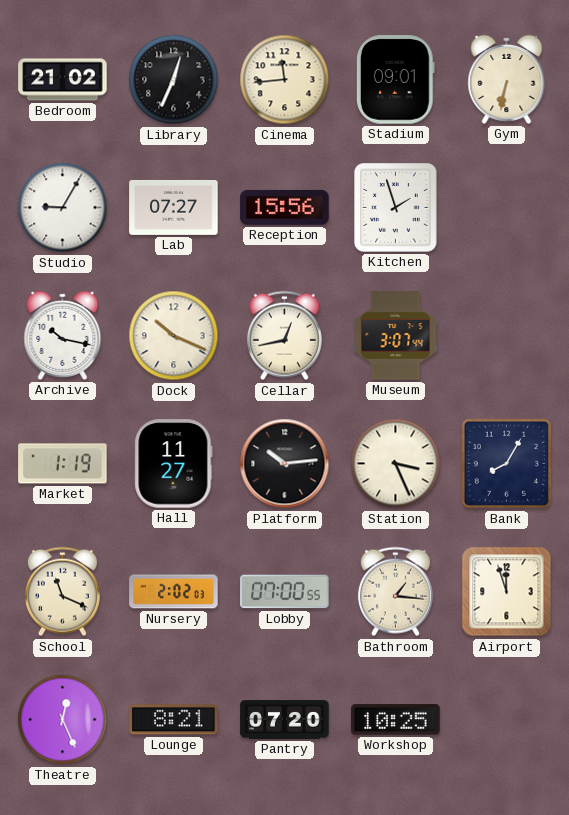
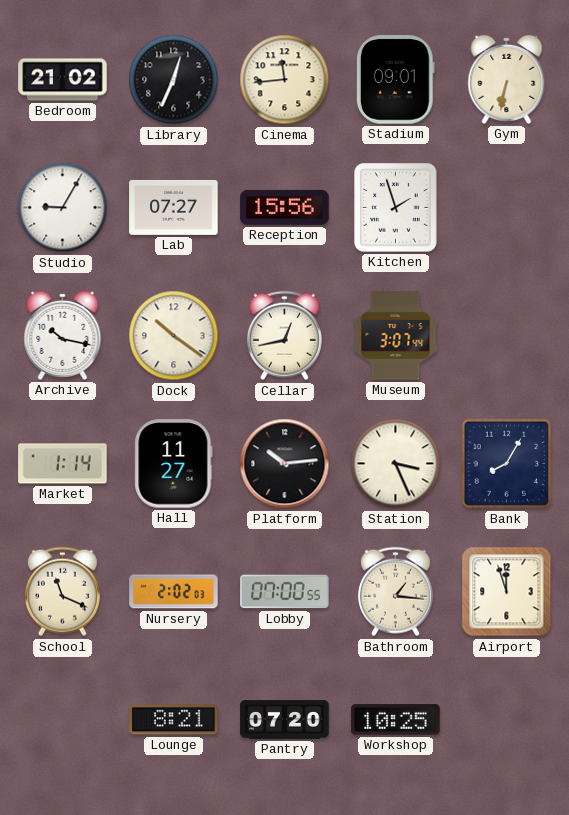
Dock: 10:19 -> 10:21
Market: 1:19 -> 1:14
Theatre: 12:26 -> none
